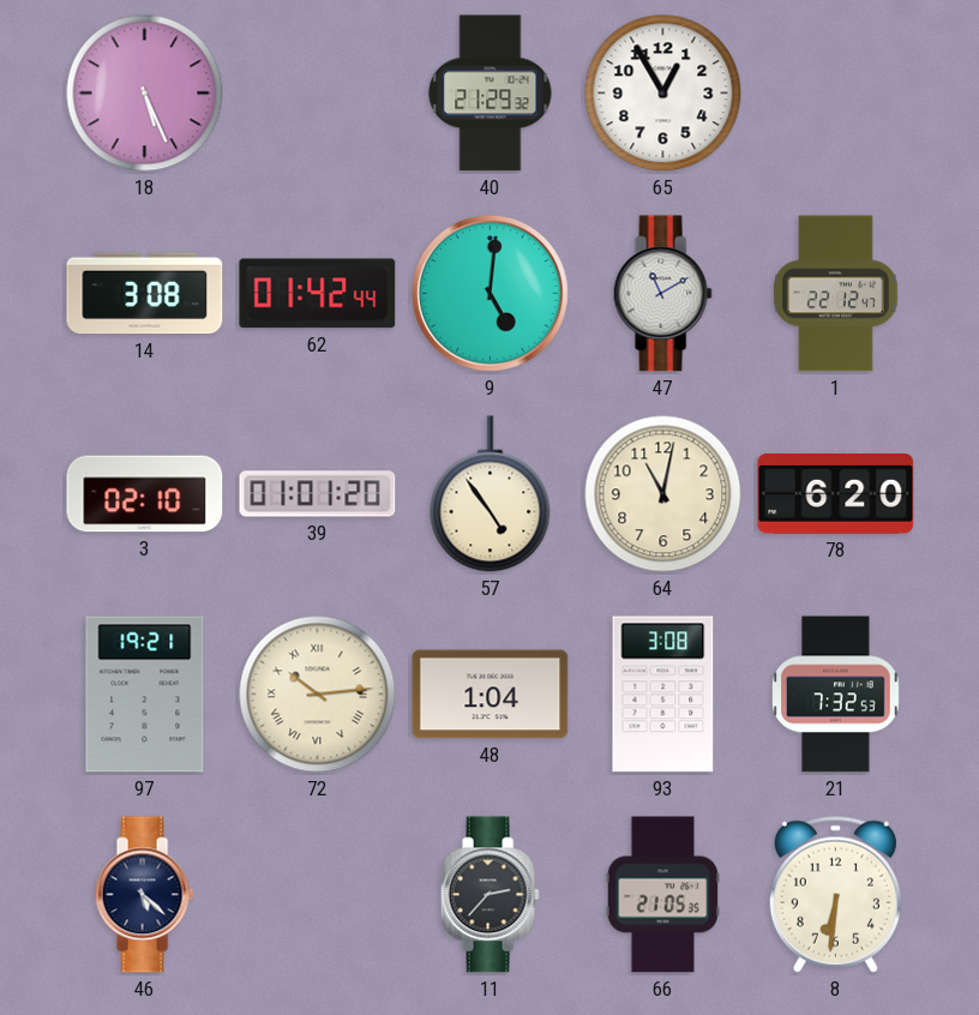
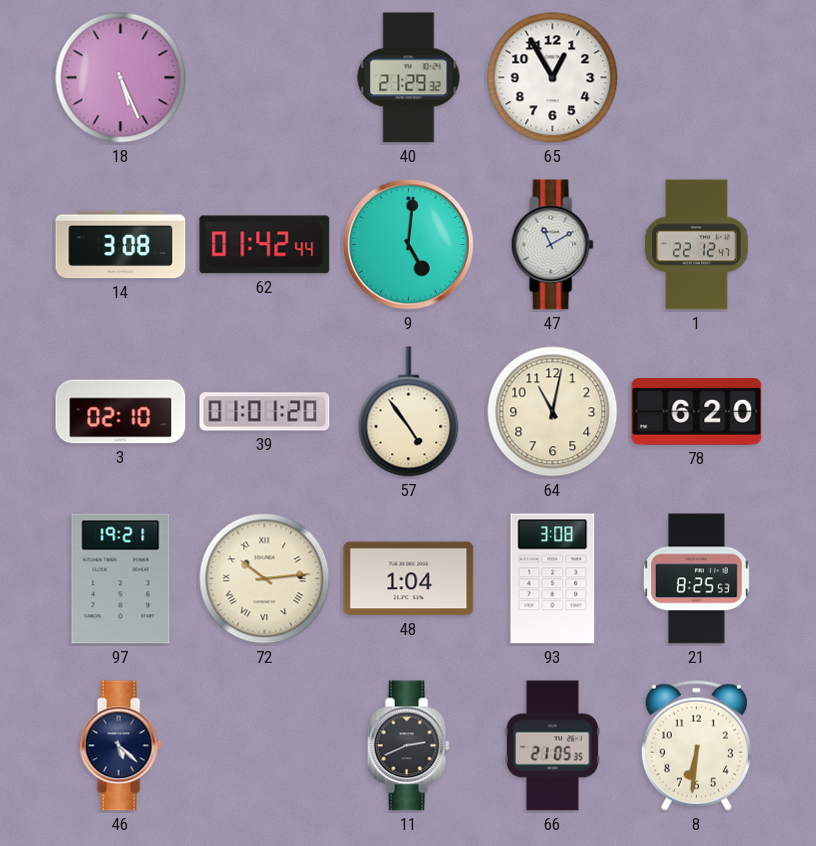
21: 7:32 -> 8:25
11: 2:37 -> 2:41
